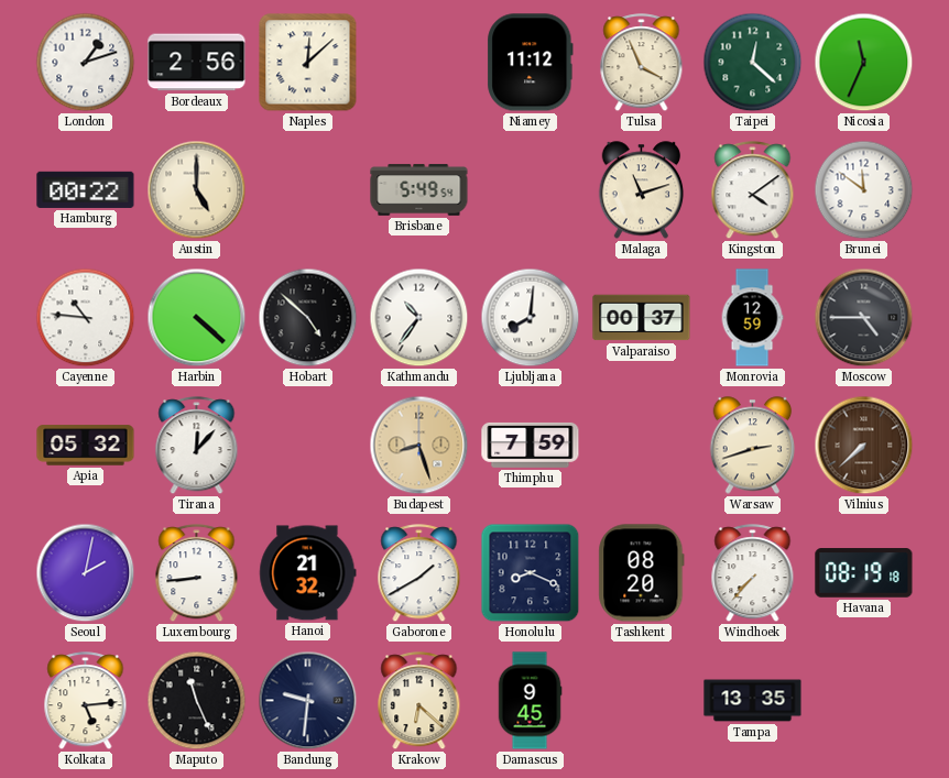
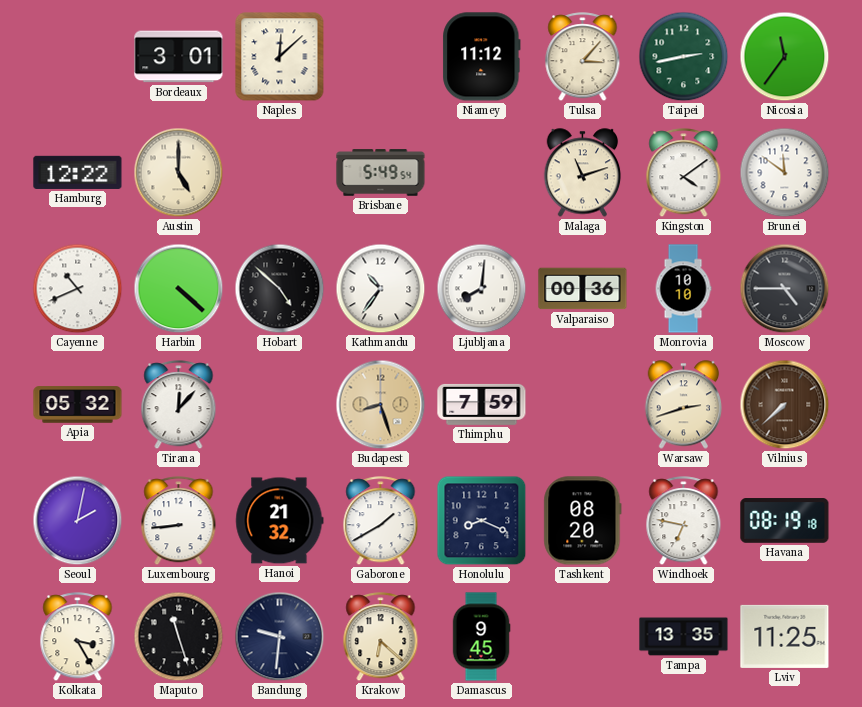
London: 1:12 -> none
Bordeaux: 2:56 -> 3:01
Tulsa: 3:56 -> 3:07
Taipei: 12:22 -> 2:43
Nicosia: 11:34 -> 11:36
Hamburg: 00:22 -> 12:22
Cayenne: 10:46 -> 10:41
Valparaiso: 00:37 -> 00:36
Monrovia: 12:59 -> 10:10
Windhoek: 7:37 -> 6:47
Kolkata: 5:14 -> 3:25
Maputo: 11:26 -> 11:27
Lviv: none -> 11:25
